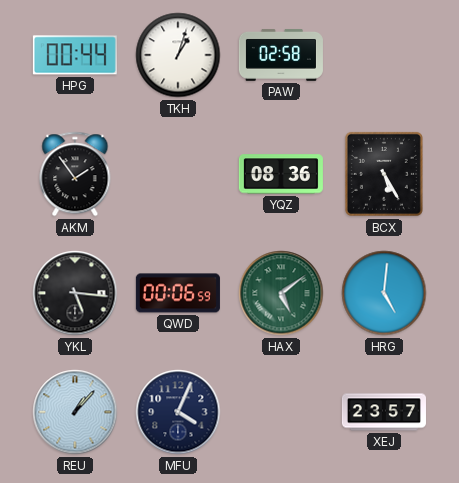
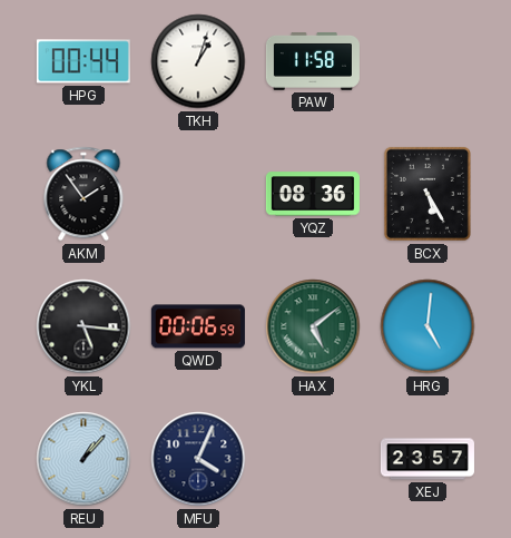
PAW: 02:58 -> 11:58
